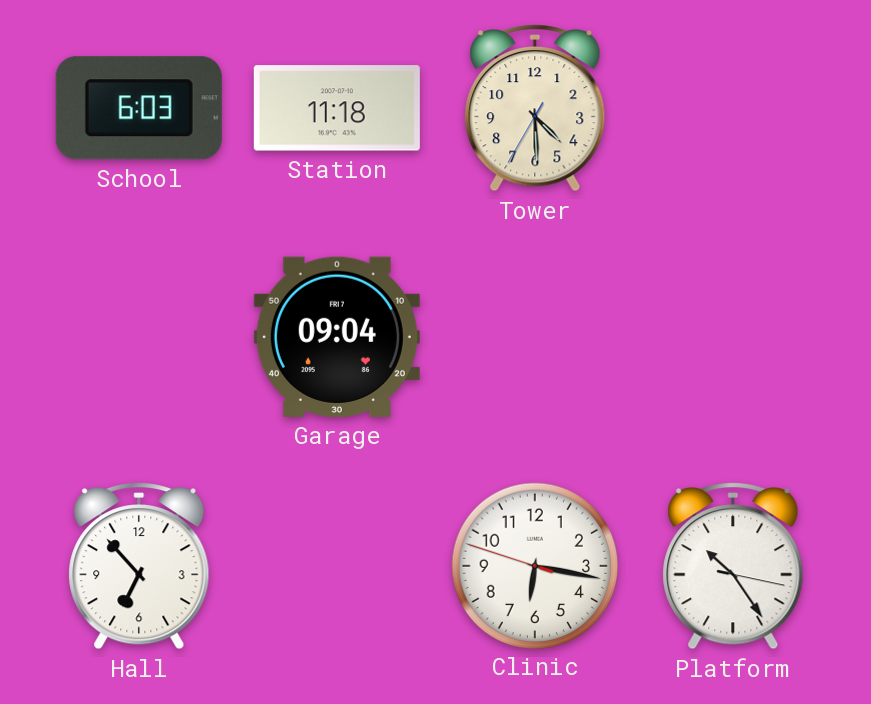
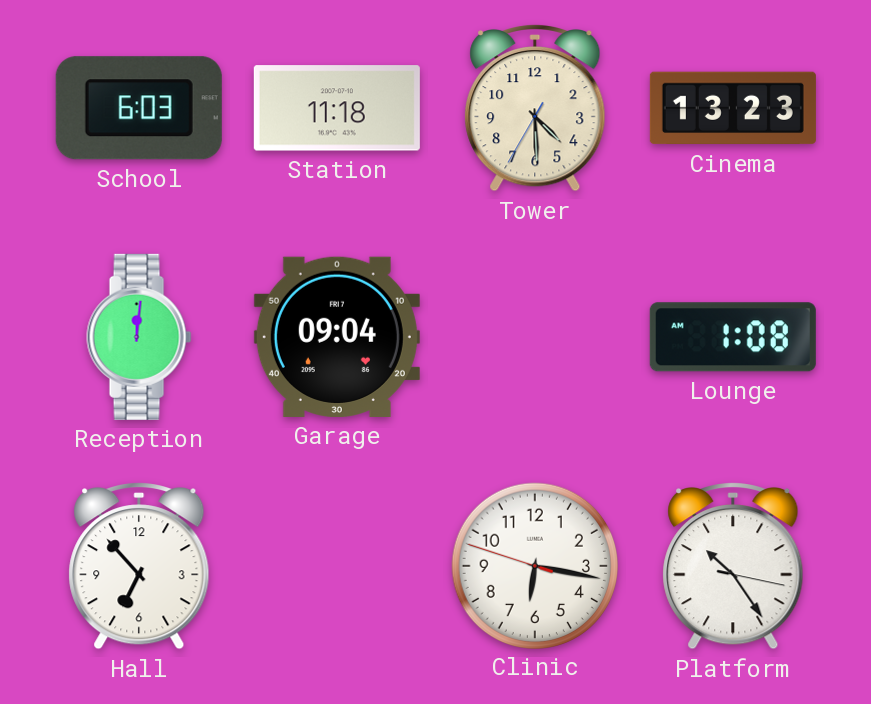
Cinema: none -> 13:23
Reception: none -> 12:01
Lounge: none -> 1:08
